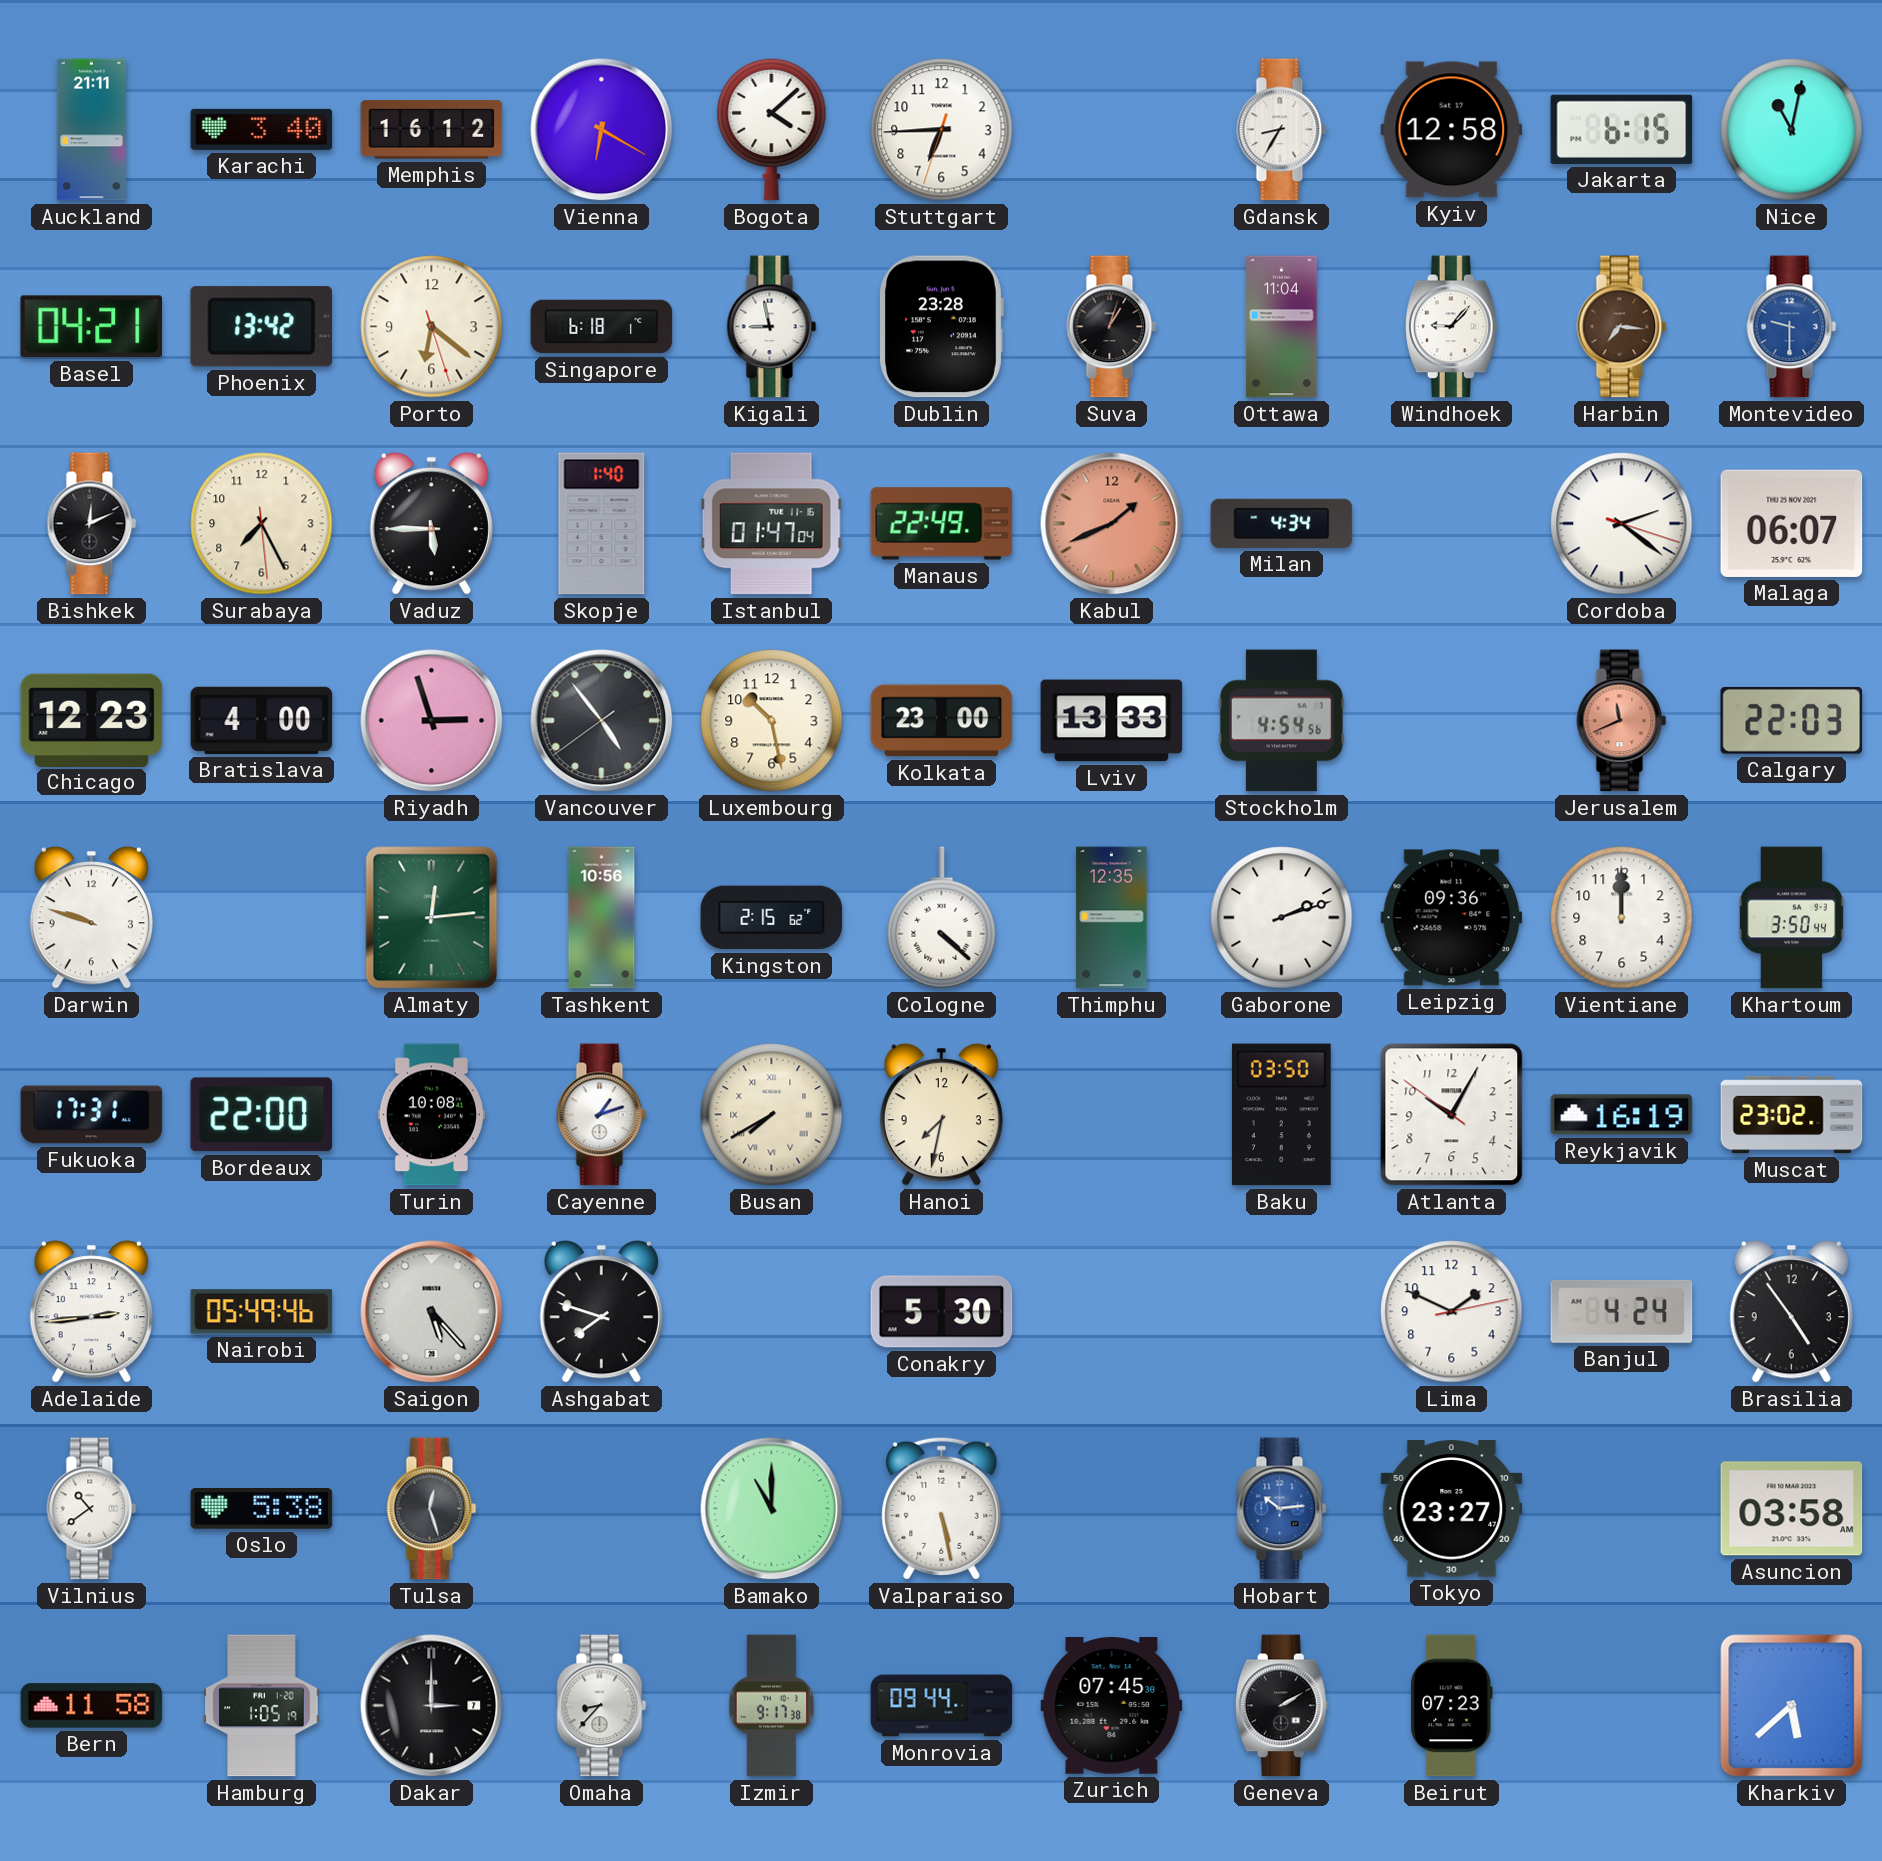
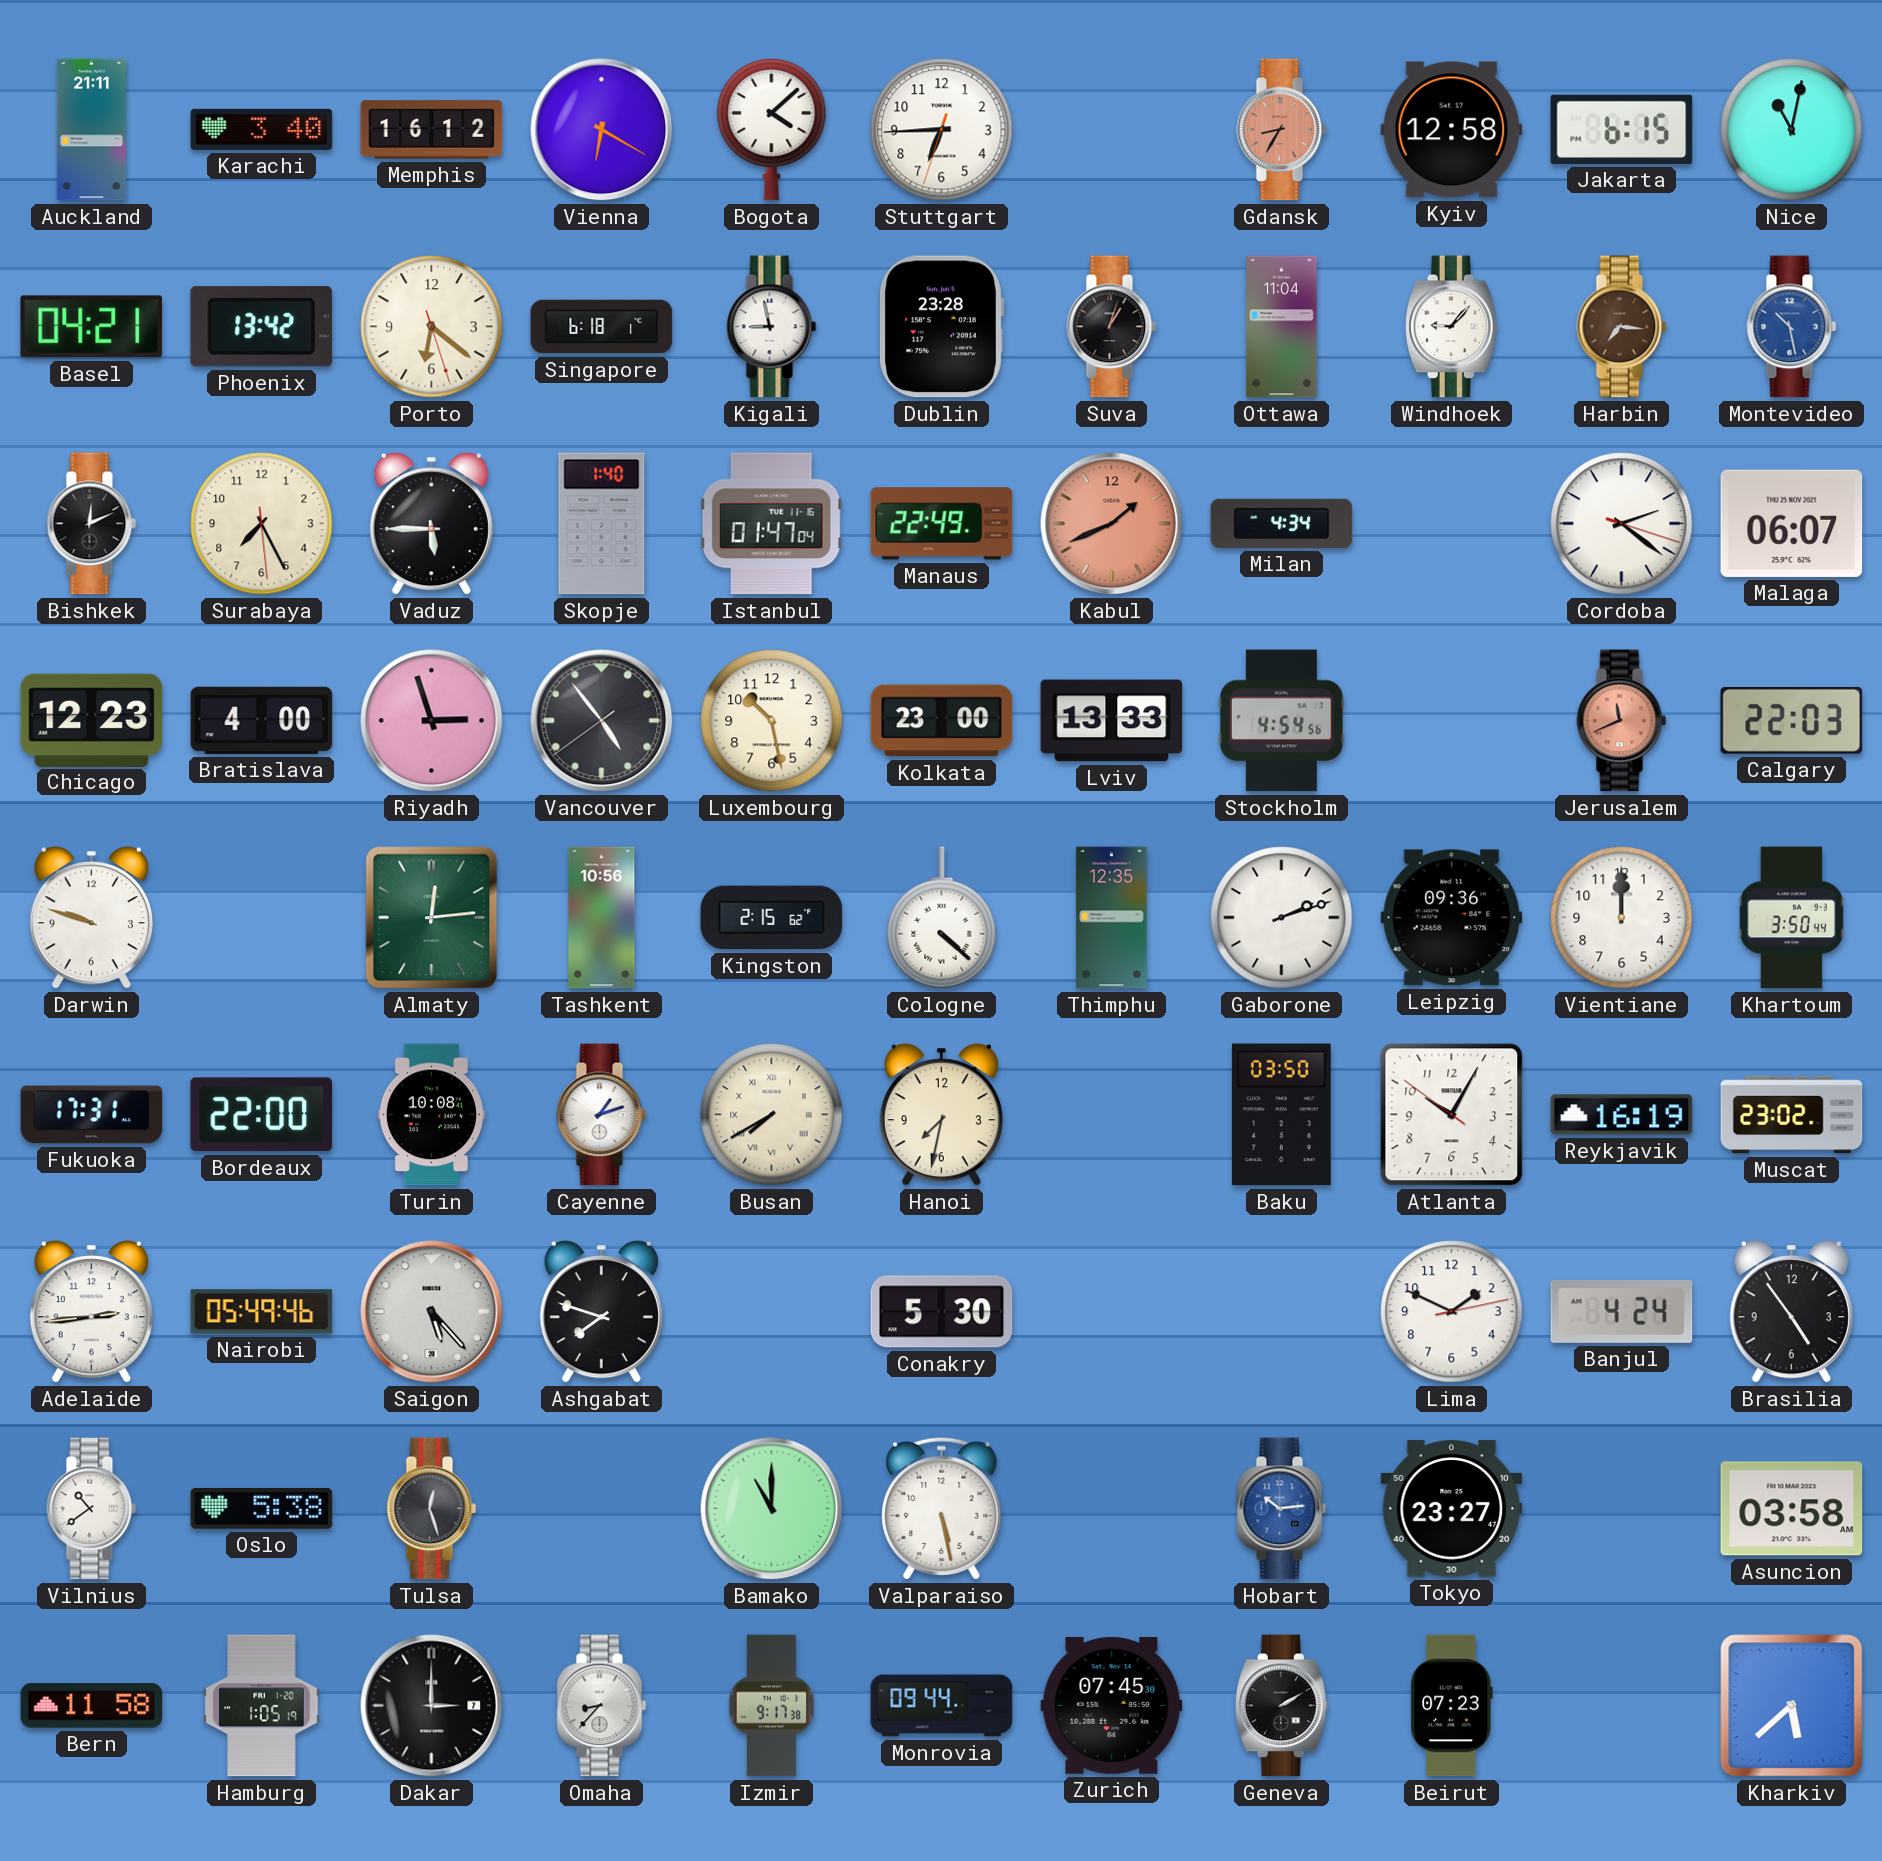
Gdansk dial: white -> salmon
Montevideo: 9:30 -> 10:28
